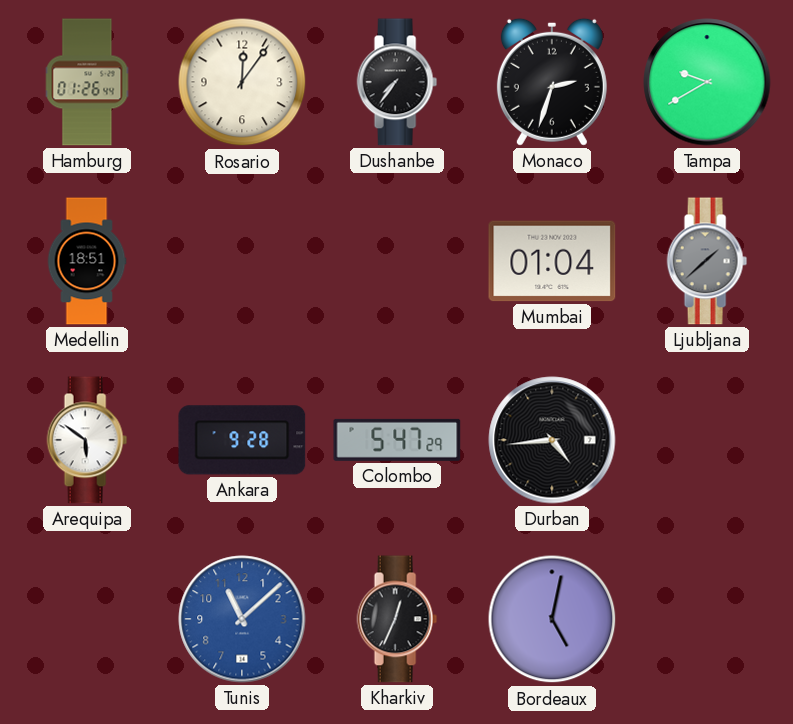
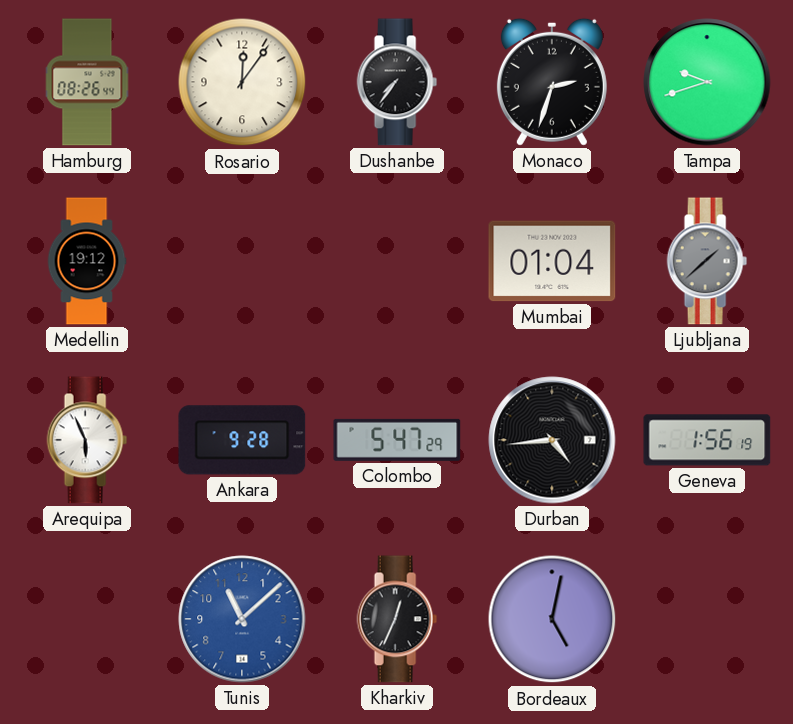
Hamburg: 01:26 -> 08:26
Tampa: 9:40 -> 9:42
Medellin: 18:51 -> 19:12
Arequipa: 5:51 -> 5:56
Geneva: none -> 1:56
